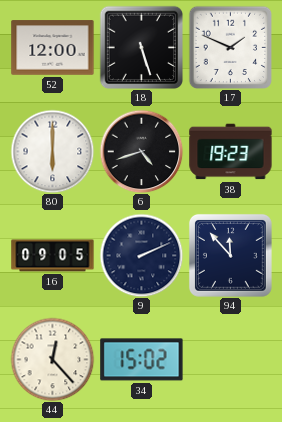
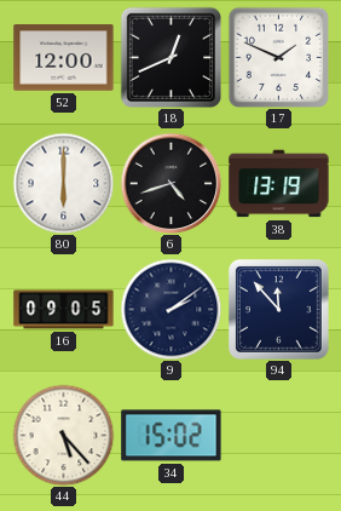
18: 5:27 -> 12:41
38: 19:23 -> 13:19
9: 2:11 -> 2:09
44: 12:23 -> 5:23
